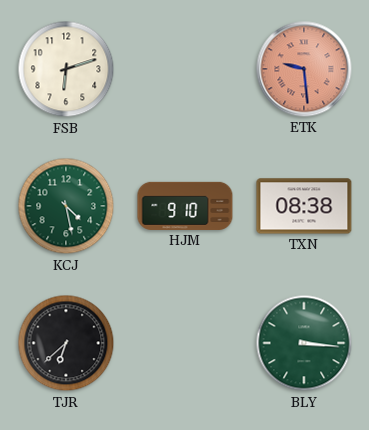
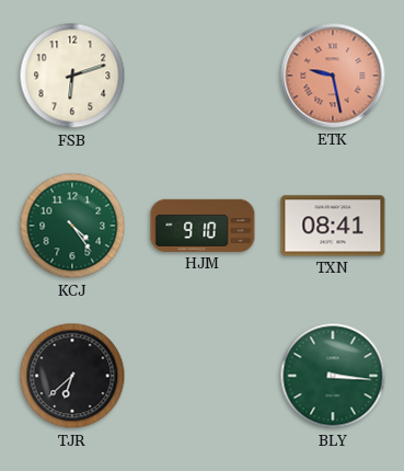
ETK: 9:29 -> 9:28
KCJ: 4:28 -> 4:24
TXN: 08:38 -> 08:41
